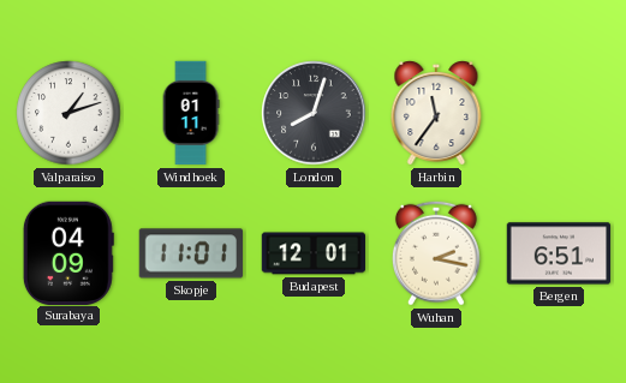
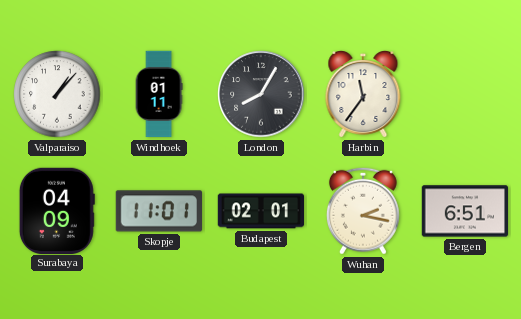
Valparaiso: 1:12 -> 1:07
London: 8:03 -> 8:05
Budapest: 12:01 -> 02:01
